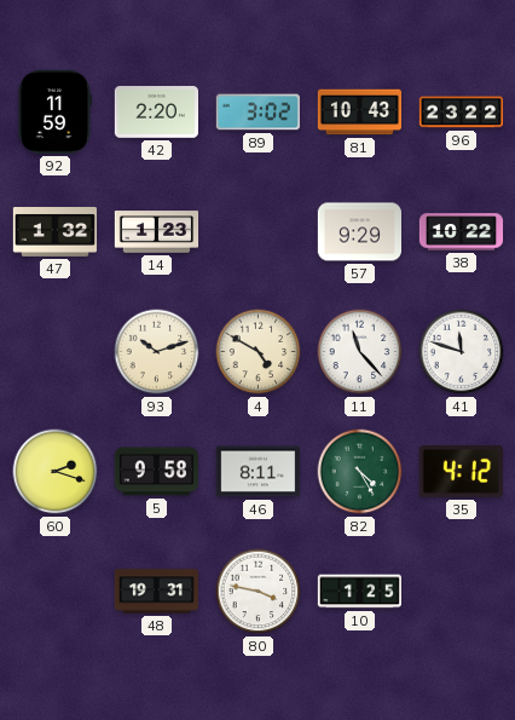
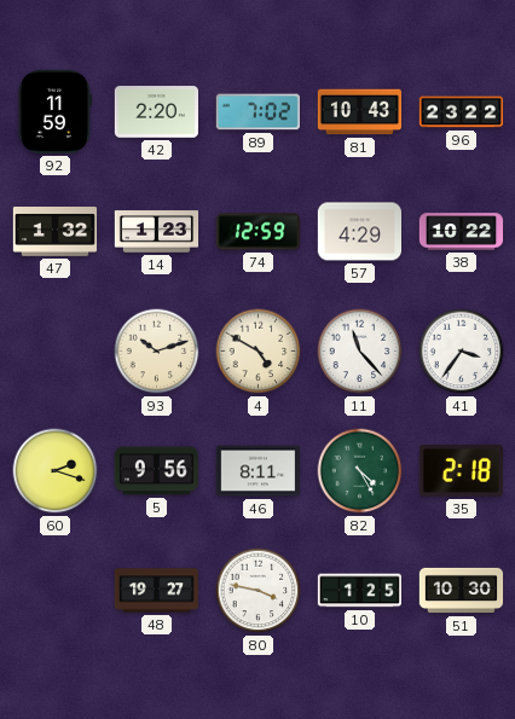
89: 3:02 -> 7:02
74: none -> 12:59
57: 9:29 -> 4:29
41: 11:48 -> 3:36
5: 9:58 -> 9:56
35: 4:12 -> 2:18
48: 19:31 -> 19:27
51: none -> 10:30
